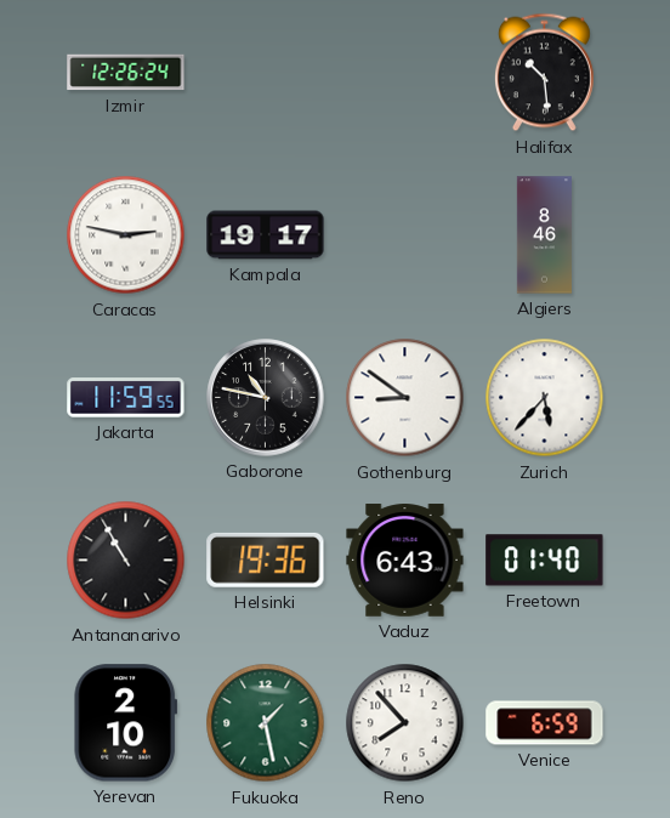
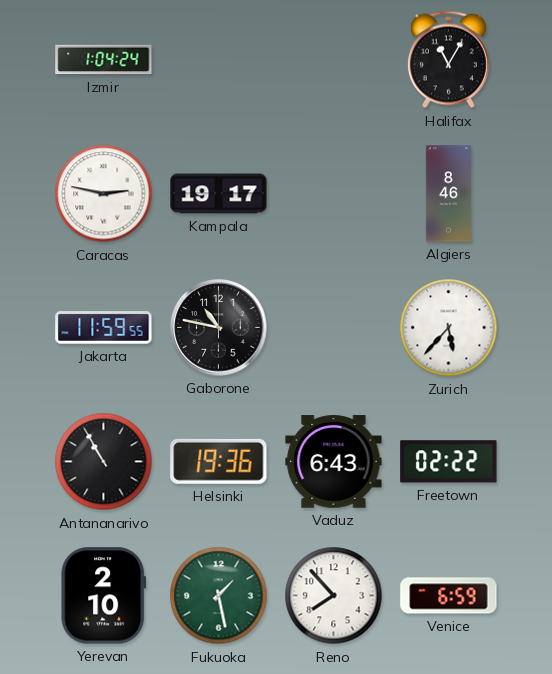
Izmir: 12:26 -> 1:04
Halifax: 10:29 -> 11:05
Gothenburg: 8:51 -> none
Freetown: 01:40 -> 02:22
